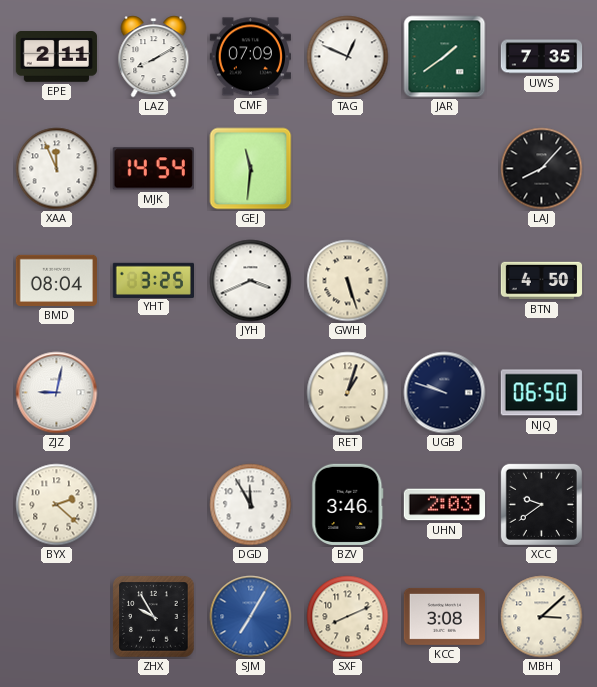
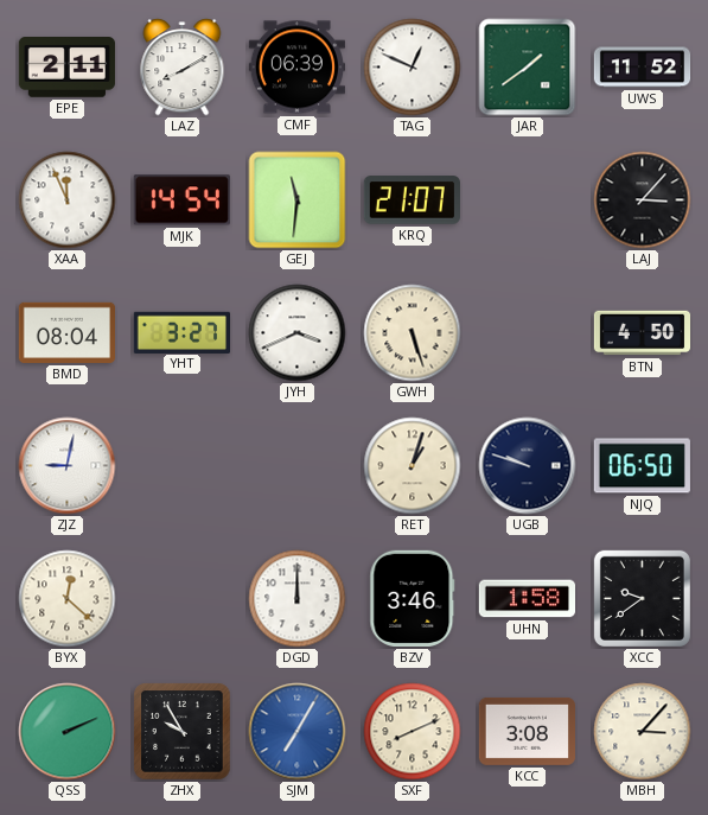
CMF: 07:09 -> 06:39
UWS: 7:35 -> 11:52
KRQ: none -> 21:07
LAJ: 8:07 -> 3:07
YHT: 3:25 -> 3:27
BYX: 2:22 -> 12:22
DGD: 11:55 -> 12:00
UHN: 2:03 -> 1:58
QSS: none -> 2:11
MBH: 3:08 -> 3:07
